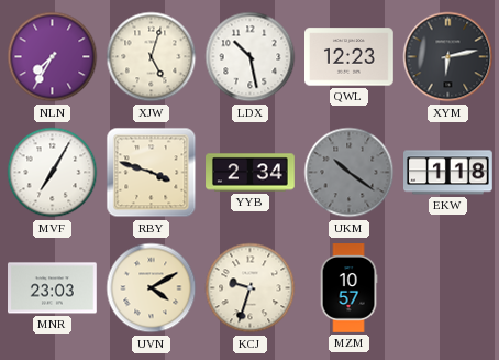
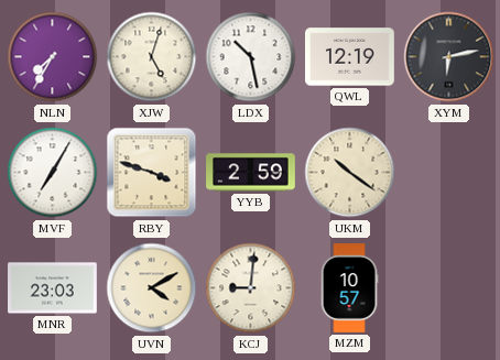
QWL: 12:23 -> 12:19
YYB: 2:34 -> 2:59
UKM dial: grey -> cream
EKW: 1:18 -> none
KCJ: 9:33 -> 9:01
